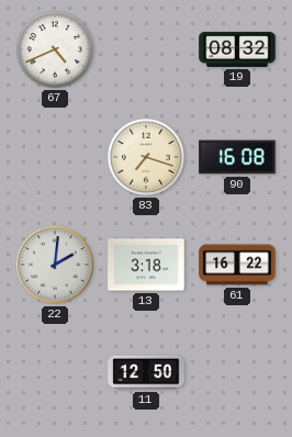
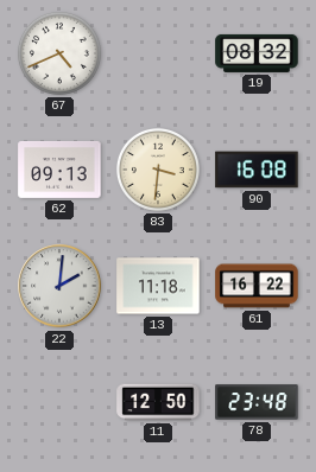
62: none -> 09:13
83: 7:18 -> 3:31
13: 3:18 -> 11:18
78: none -> 23:48
